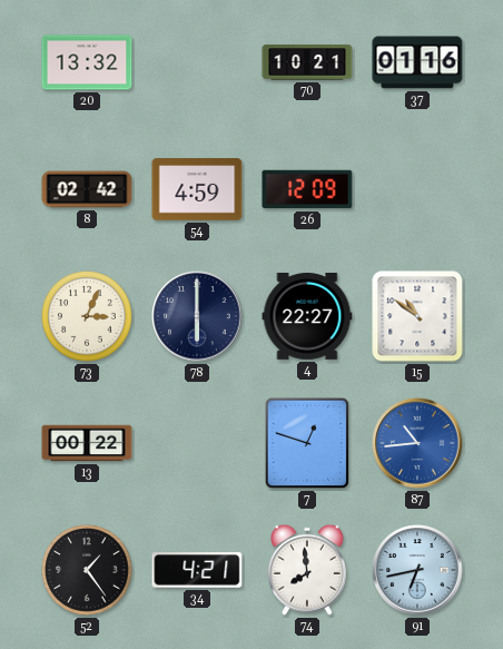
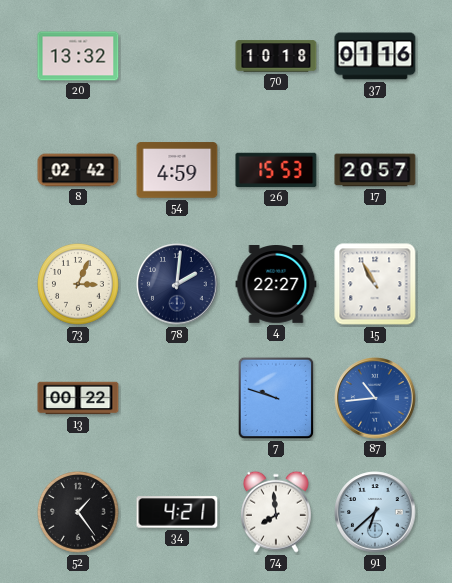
70: 10:21 -> 10:18
26: 12:09 -> 15:53
17: none -> 20:57
78: 6:00 -> 2:01
15: 10:51 -> 10:55
7: 12:48 -> 9:48
91: 6:43 -> 6:38
